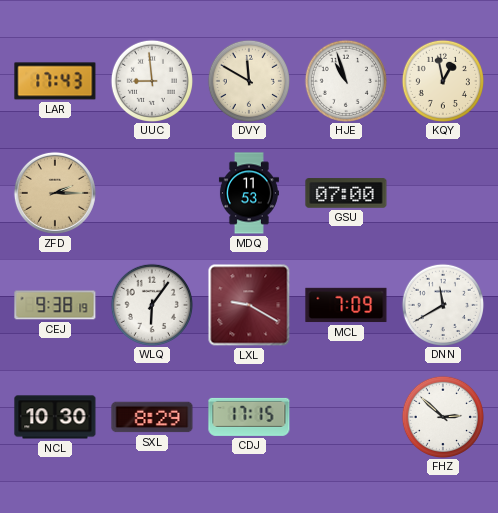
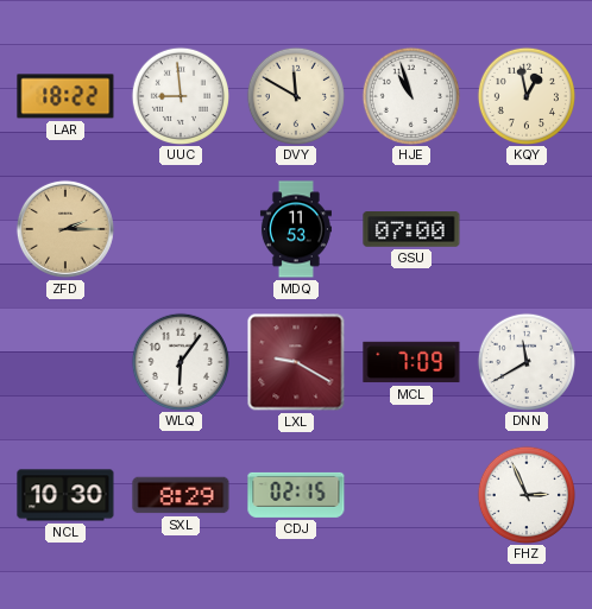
LAR: 17:43 -> 18:22
CEJ: 9:38 -> none
CDJ: 17:15 -> 02:15
FHZ: 2:52 -> 2:56
